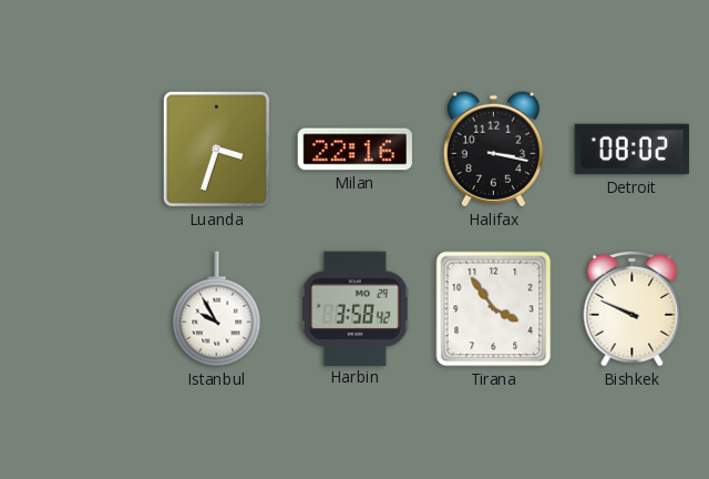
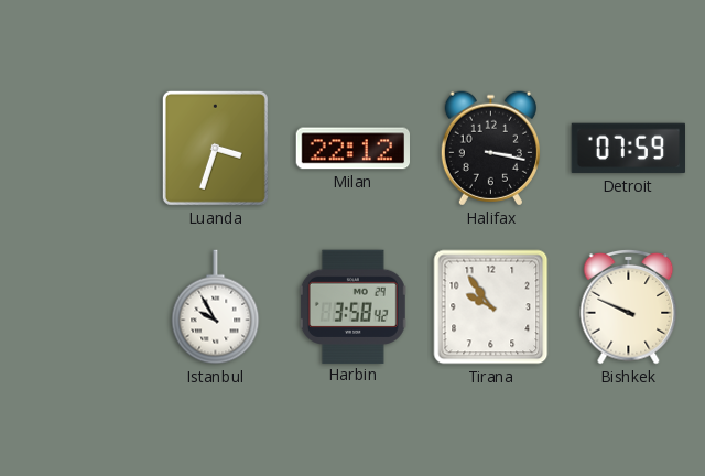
Milan: 22:16 -> 22:12
Detroit: 08:02 -> 07:59
Tirana: 3:54 -> 9:54
